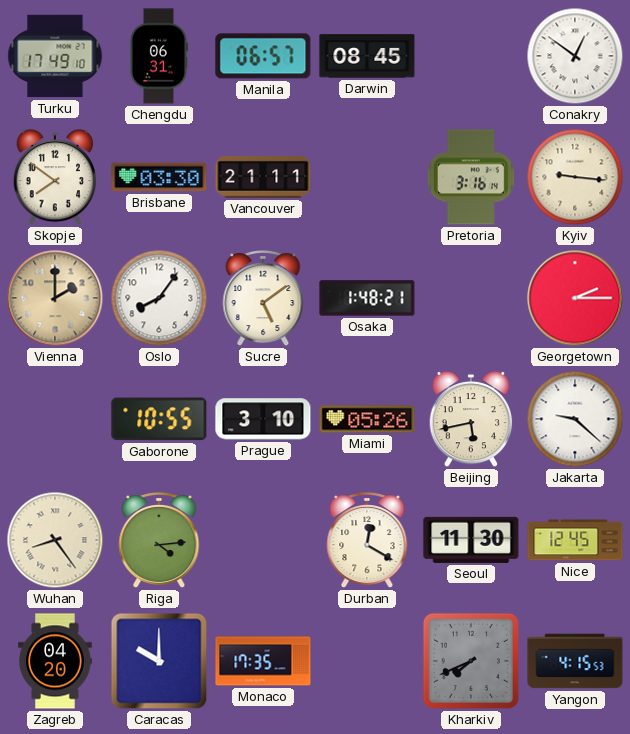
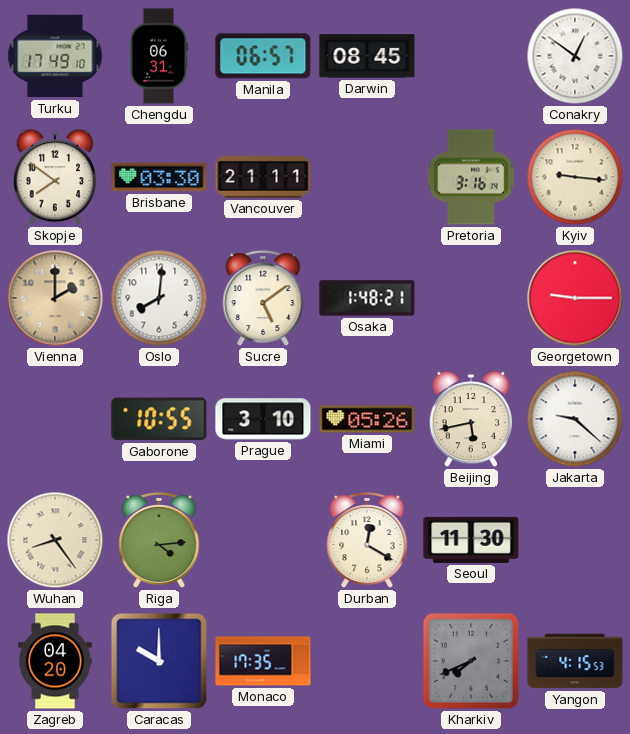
Oslo: 8:06 -> 8:01
Georgetown: 2:15 -> 9:15
Nice: 12:45 -> none
